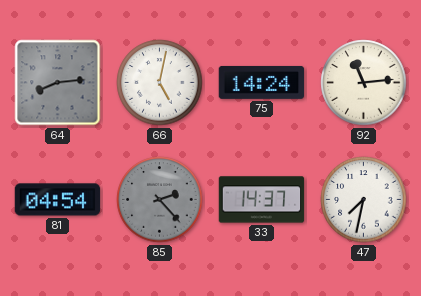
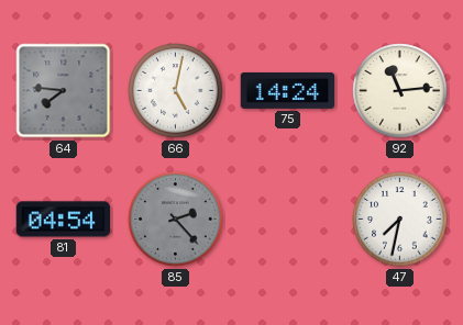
64: 8:14 -> 7:46
33: 14:37 -> none
